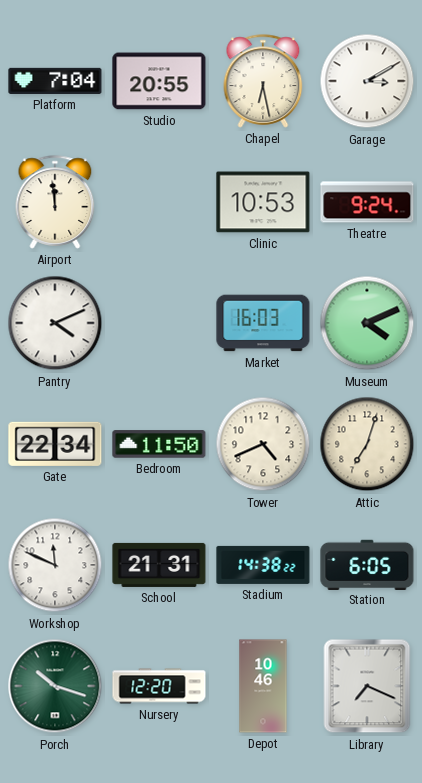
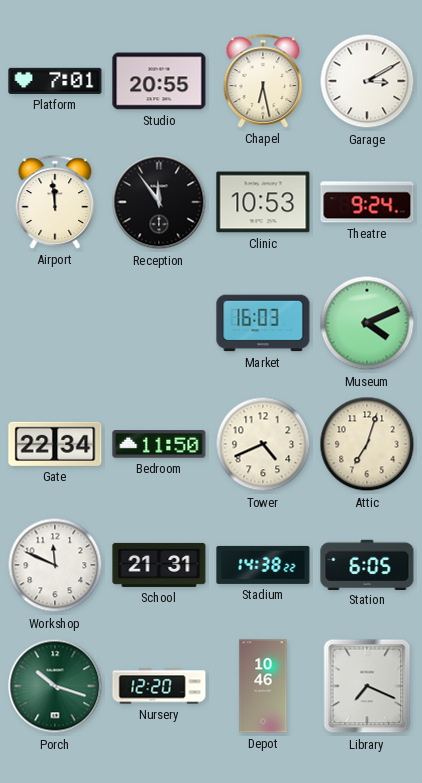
Platform: 7:04 -> 7:01
Reception: none -> 11:54
Pantry: 4:11 -> none
